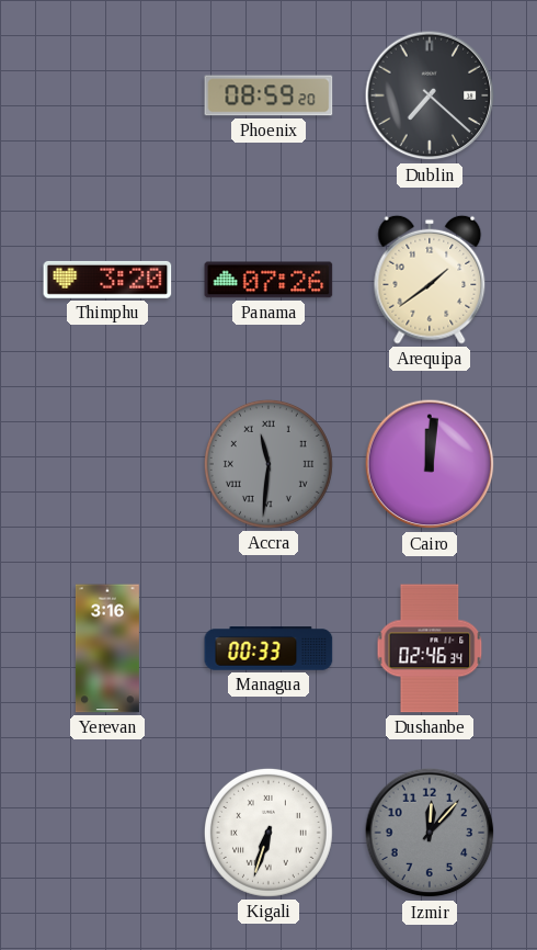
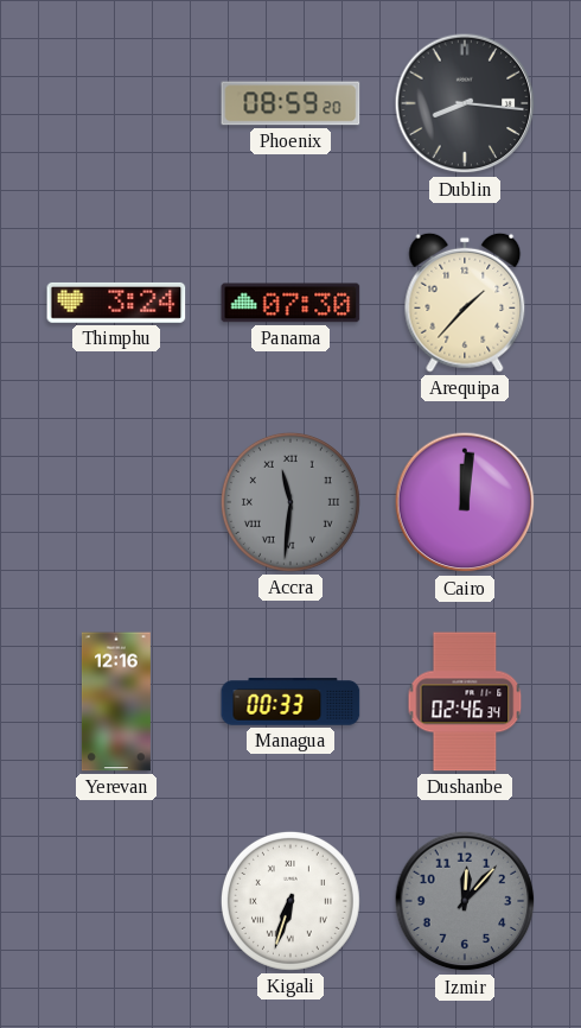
Dublin: 7:22 -> 8:16
Thimphu: 3:20 -> 3:24
Panama: 07:26 -> 07:30
Arequipa: 1:39 -> 1:37
Yerevan: 3:16 -> 12:16
